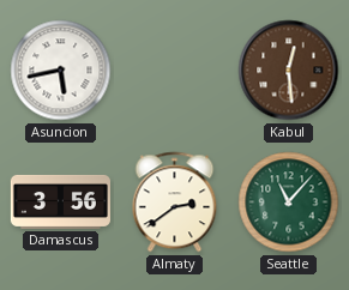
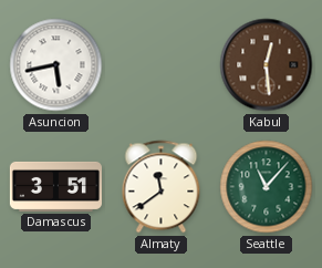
Damascus: 3:56 -> 3:51
Almaty: 2:39 -> 11:39
